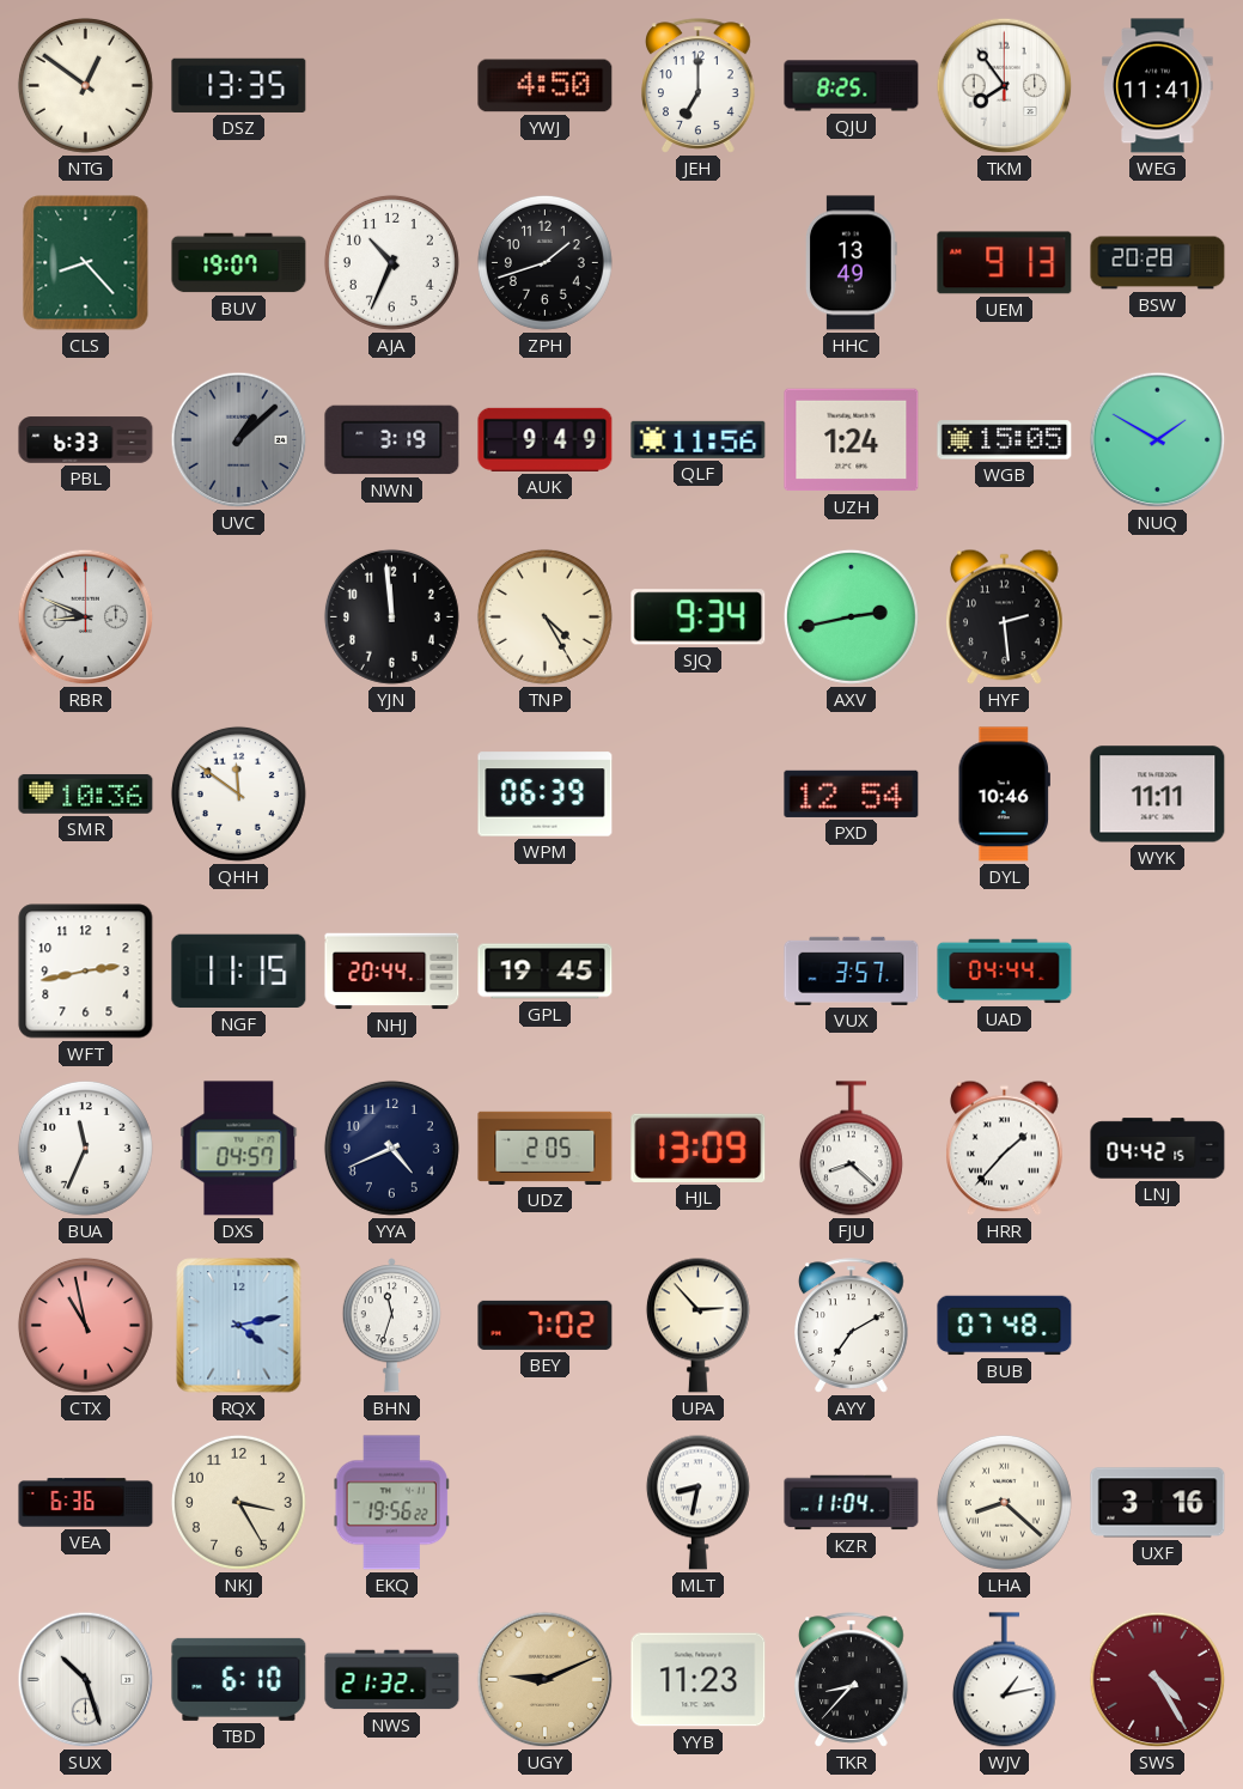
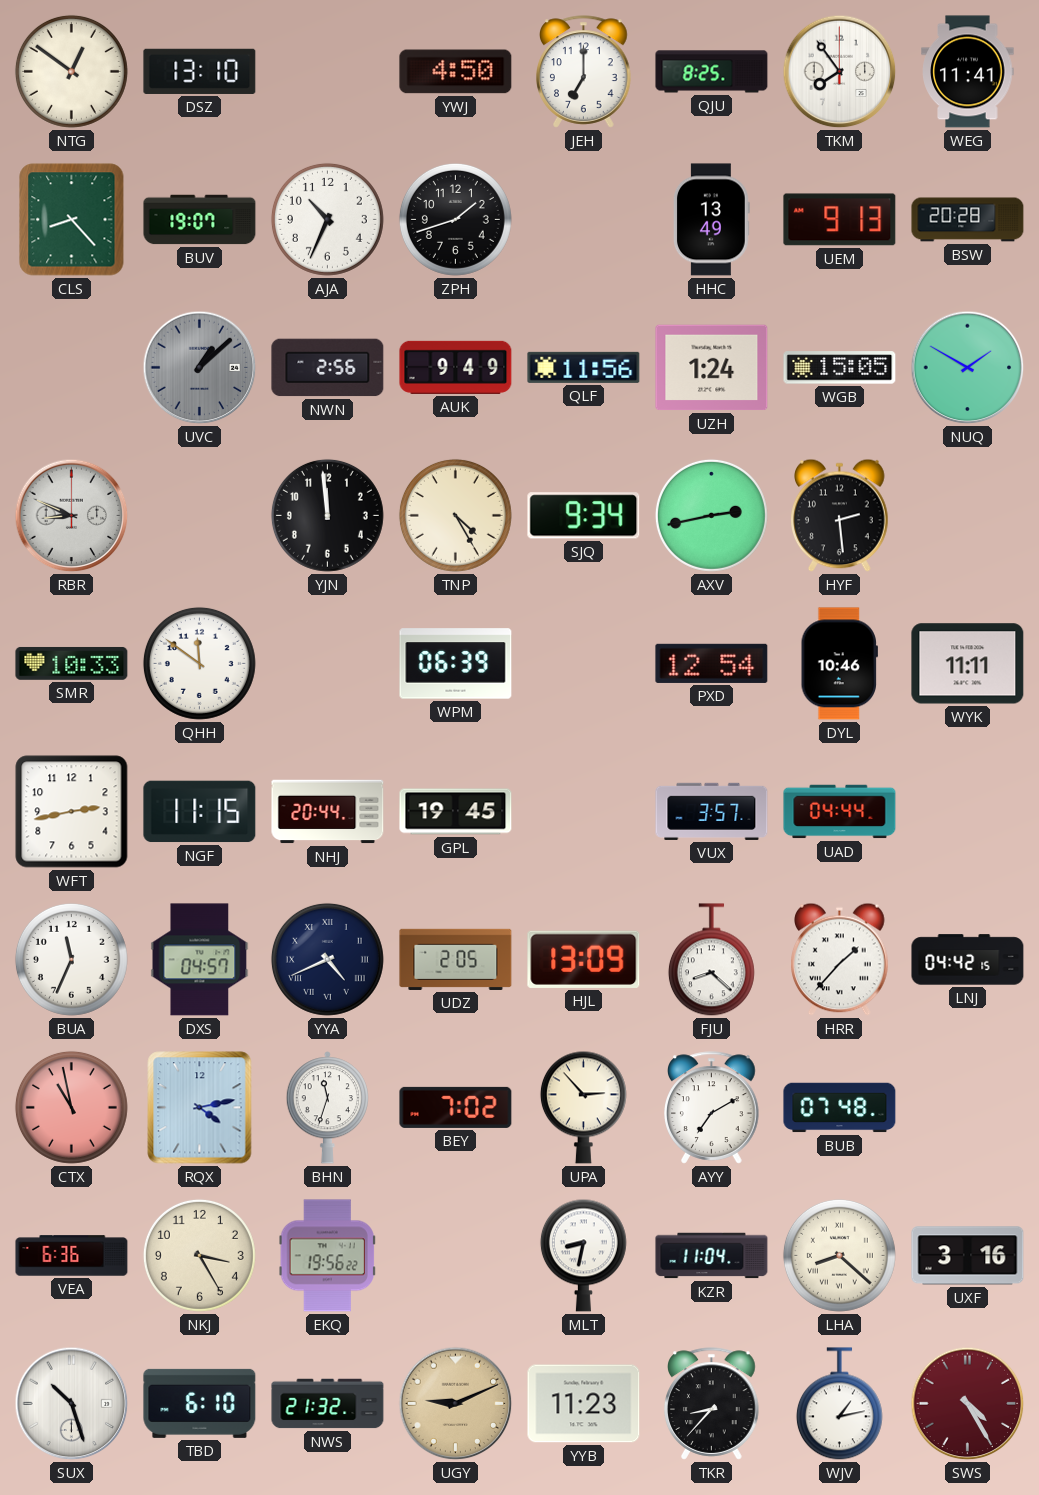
DSZ: 13:35 -> 13:10
PBL: 6:33 -> none
NWN: 3:19 -> 2:56
SMR: 10:36 -> 10:33
YYA numerals: Arabic -> Roman
